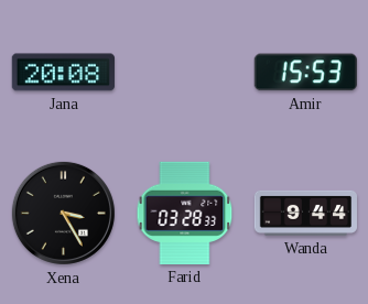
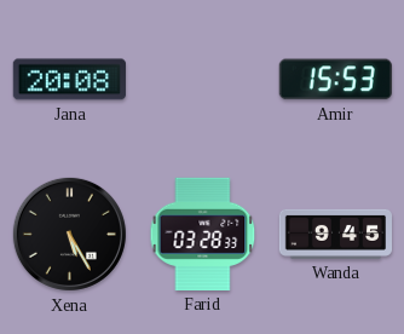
Xena: 3:25 -> 5:25
Wanda: 9:44 -> 9:45
